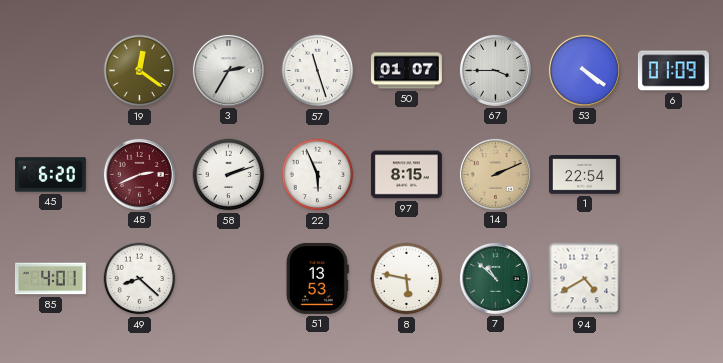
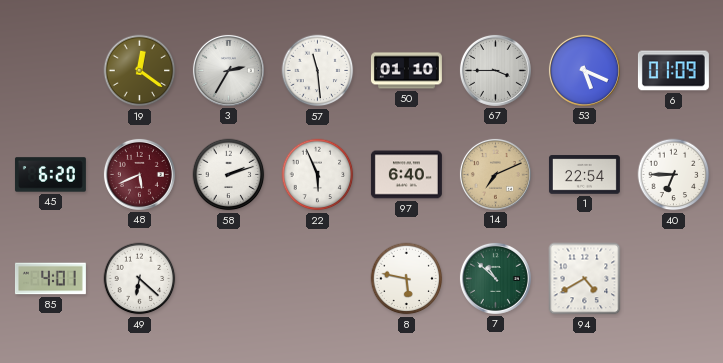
57: 11:27 -> 11:29
50: 01:07 -> 01:10
53: 4:21 -> 5:19
48: 2:41 -> 5:41
97: 8:15 -> 6:40
14: 2:11 -> 7:11
40: none -> 6:45
49: 8:22 -> 6:22
51: 13:53 -> none
